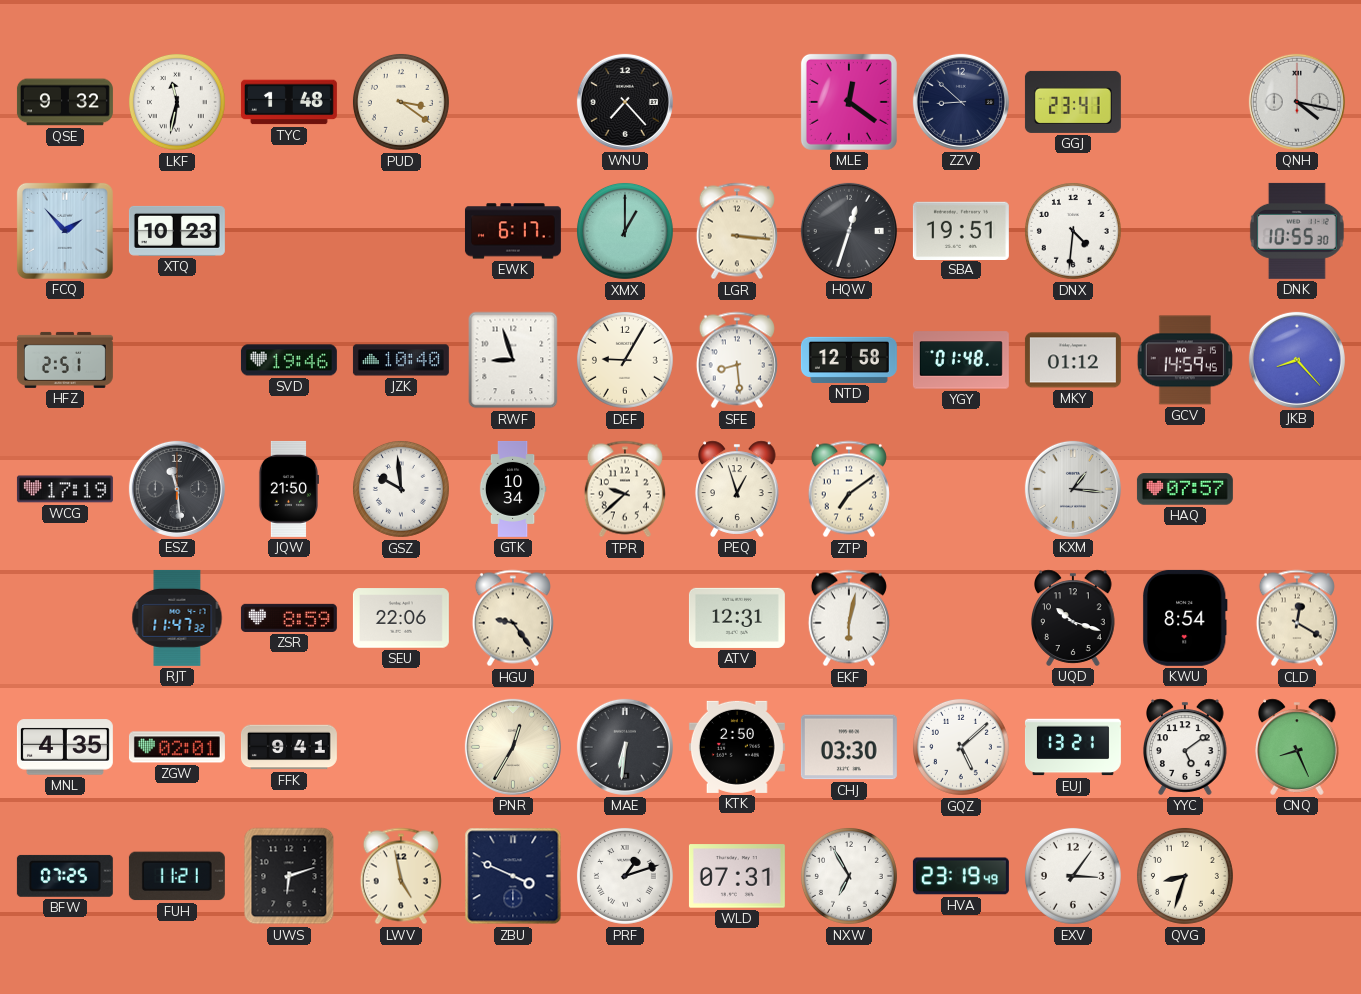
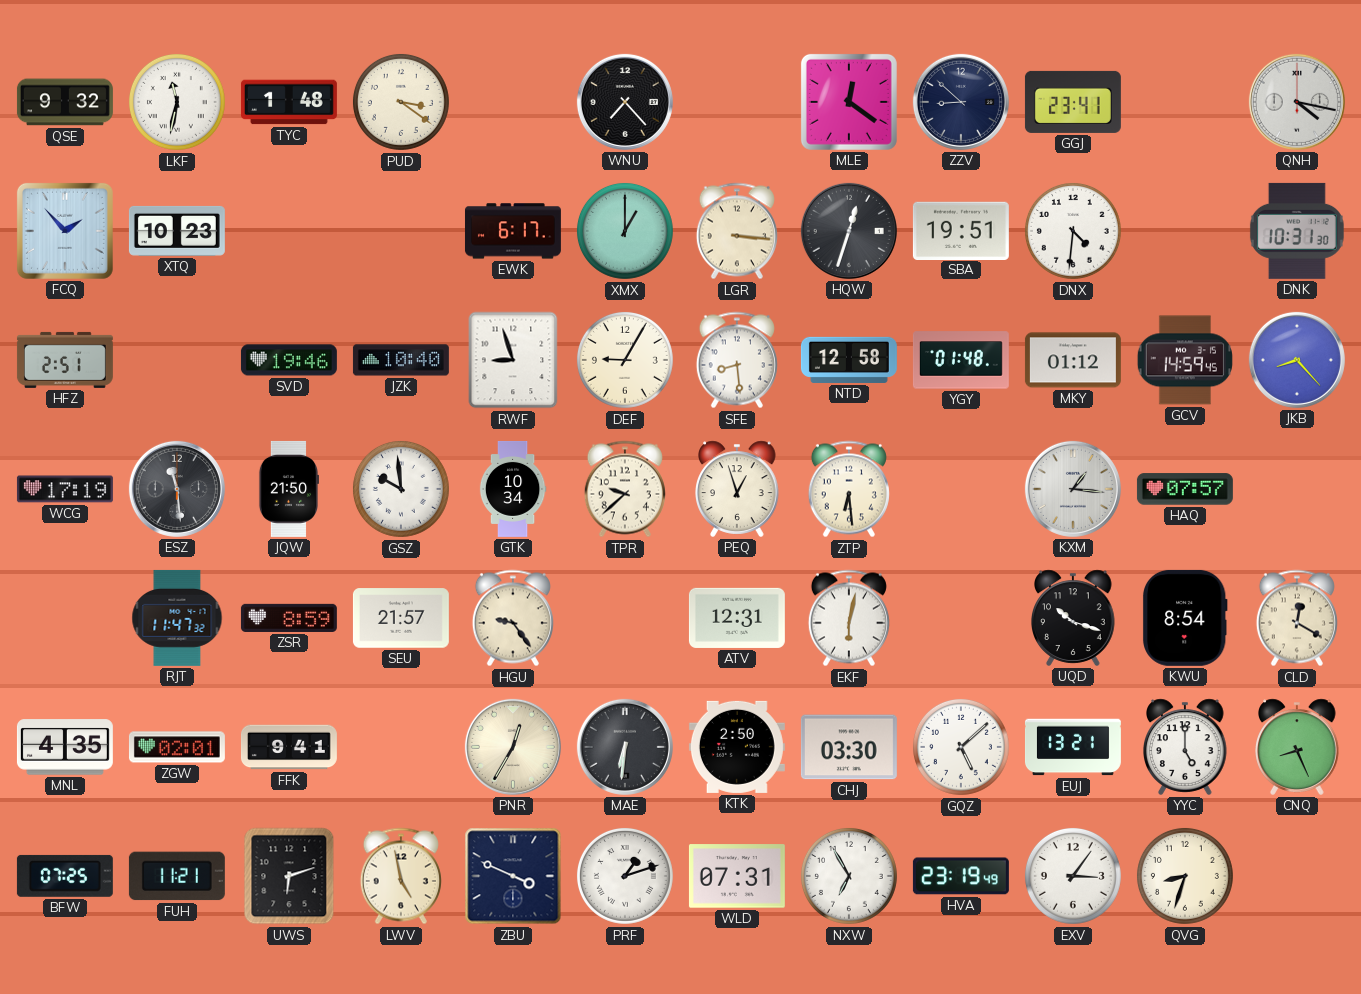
DNK: 10:55 -> 10:31
ZTP: 7:09 -> 6:29
SEU: 22:06 -> 21:57
YYC: 5:09 -> 5:00
